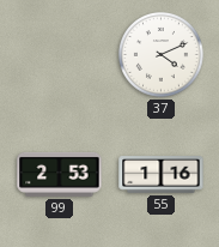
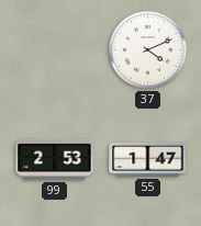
55: 1:16 -> 1:47
